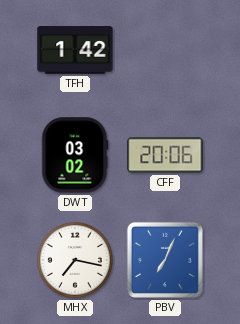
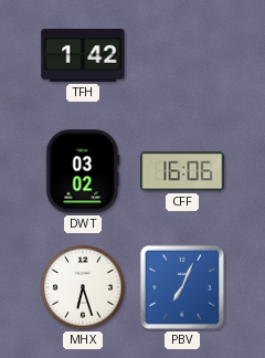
CFF: 20:06 -> 16:06
MHX: 7:17 -> 6:27
